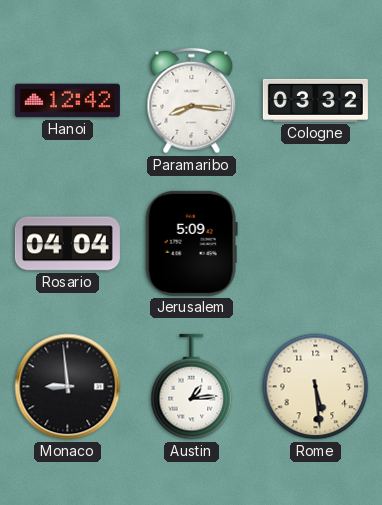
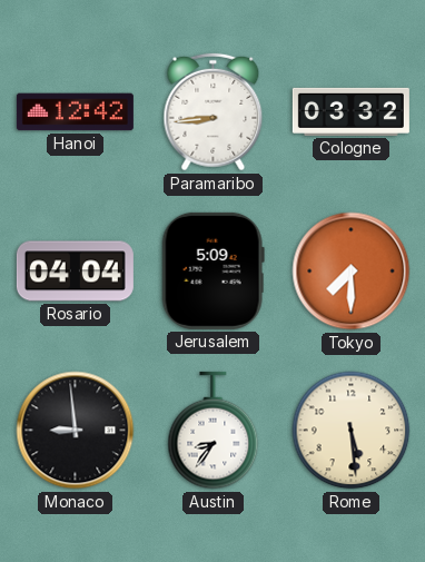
Paramaribo: 8:16 -> 8:44
Tokyo: none -> 7:30
Austin: 1:14 -> 8:36
